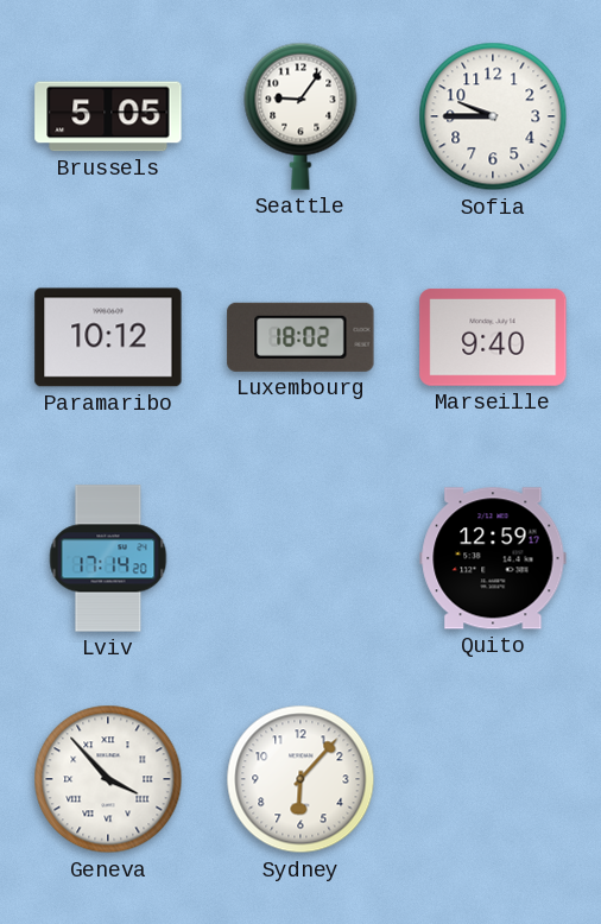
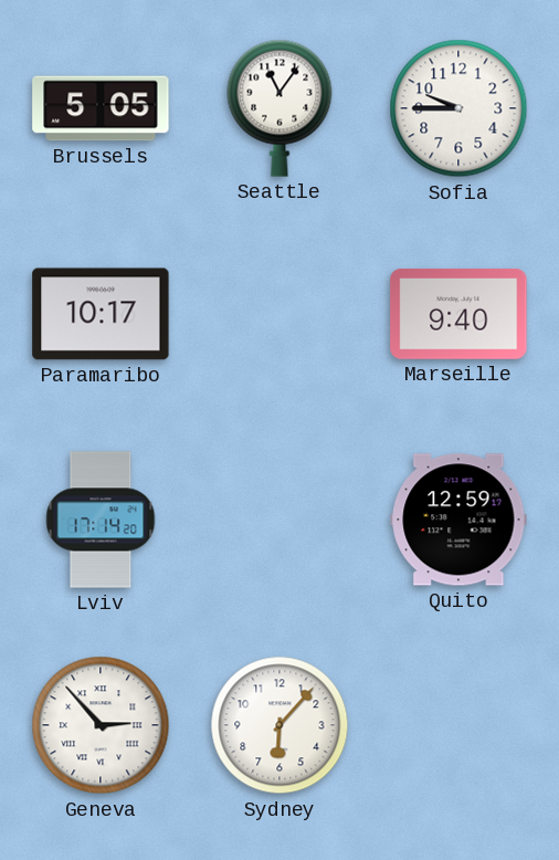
Seattle: 9:06 -> 11:06
Paramaribo: 10:12 -> 10:17
Luxembourg: 18:02 -> none
Geneva: 3:53 -> 2:53
